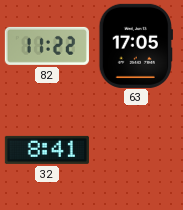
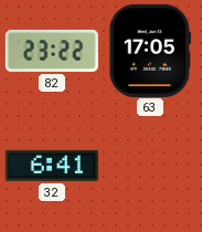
82: 11:22 -> 23:22
32: 8:41 -> 6:41
